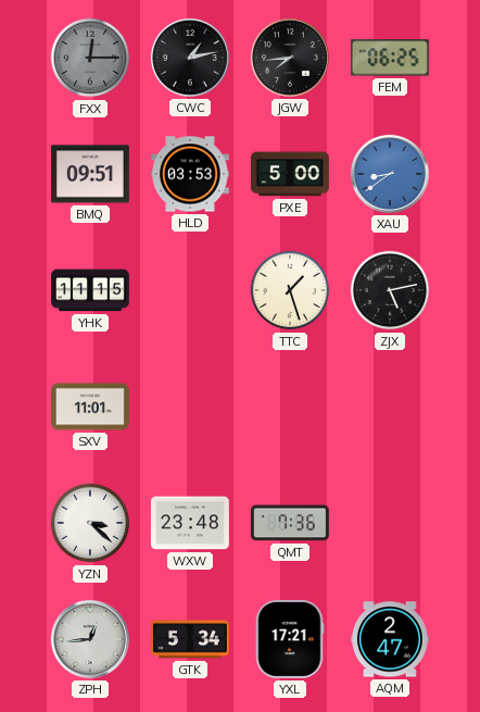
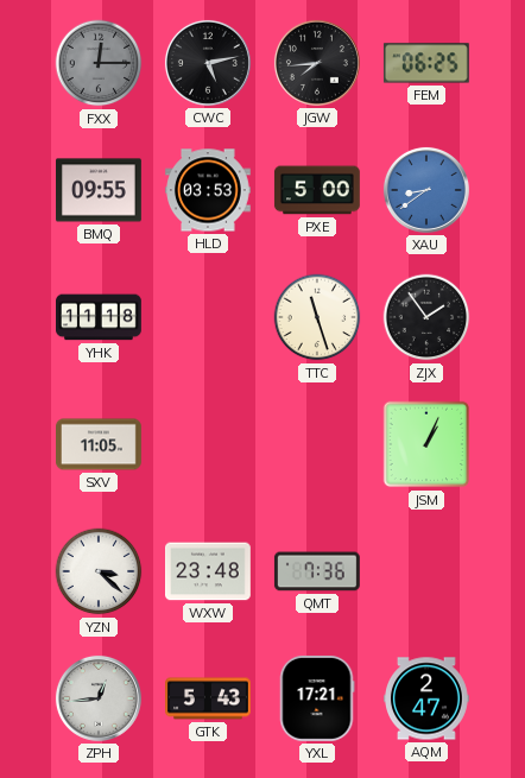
CWC: 1:13 -> 5:13
BMQ: 09:51 -> 09:55
YHK: 11:15 -> 11:18
TTC: 1:27 -> 11:27
ZJX: 5:13 -> 1:54
SXV: 11:01 -> 11:05
JSM: none -> 1:04
GTK: 5:34 -> 5:43
